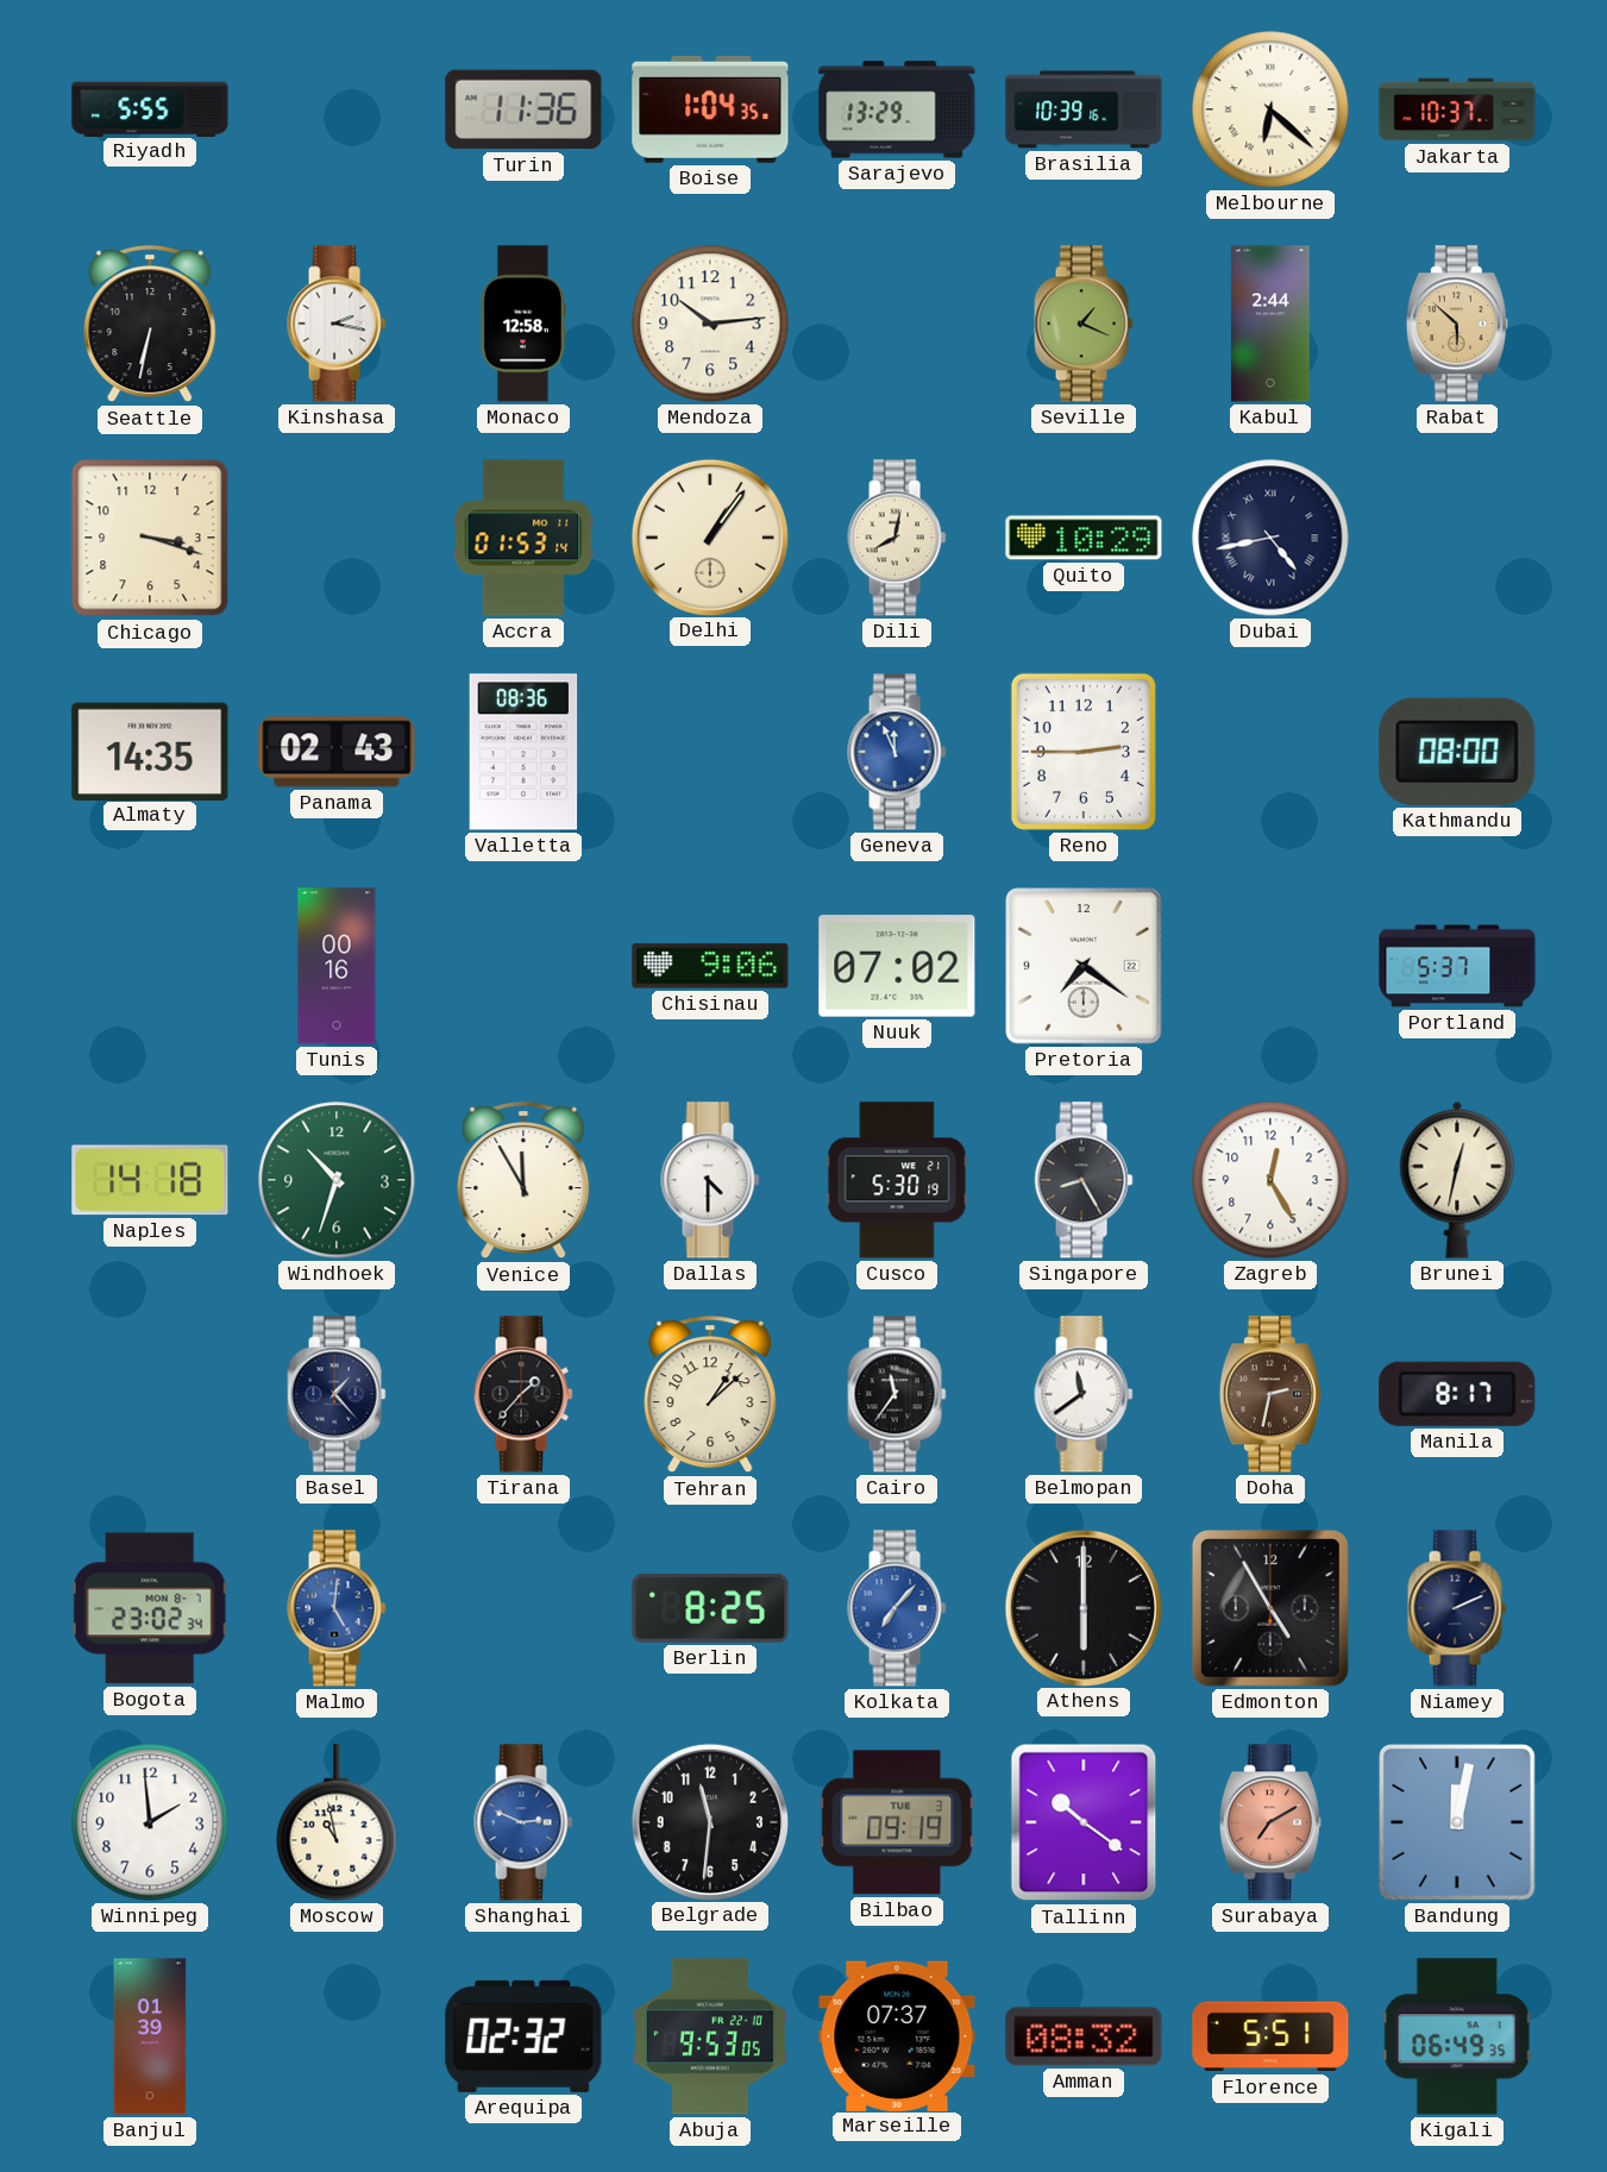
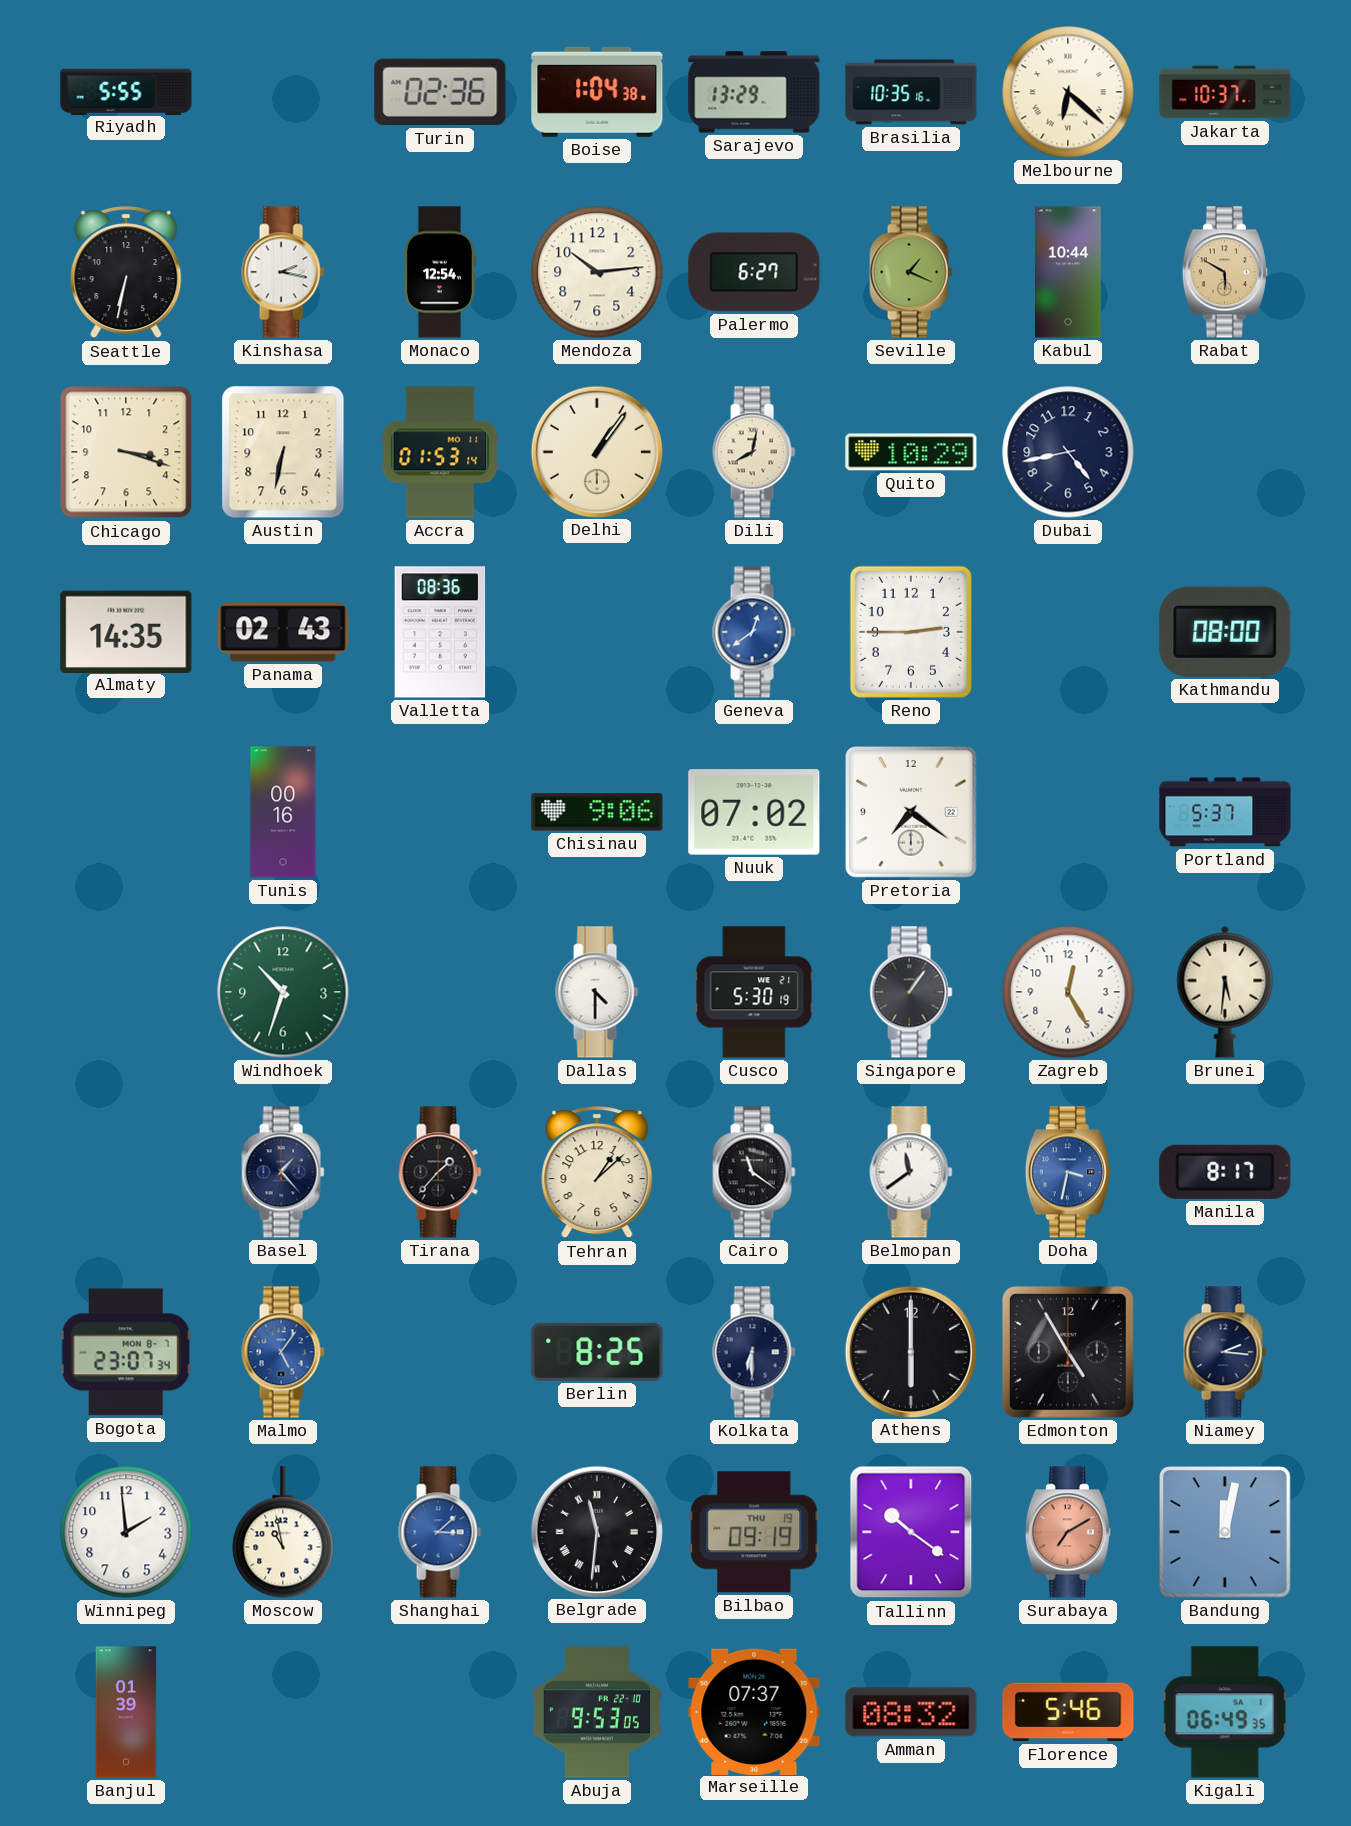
Turin: 11:36 -> 02:36
Boise: 1:04:35 -> 1:04:38
Brasilia: 10:39 -> 10:35
Monaco: 12:58 -> 12:54
Palermo: none -> 6:27
Kabul: 2:44 -> 10:44
Rabat: 5:52 -> 5:50
Austin: none -> 6:32
Dubai numerals: Roman -> Arabic
Geneva: 11:56 -> 12:39
Naples: 14:18 -> none
Venice: 11:55 -> none
Singapore: 8:25 -> 1:06
Brunei: 12:32 -> 5:31
Cairo: 11:36 -> 11:21
Doha: 2:32 -> 3:32
Doha dial: brown -> blue
Bogota: 23:02 -> 23:07
Malmo: 5:01 -> 5:06
Kolkata: 7:07 -> 6:30
Kolkata dial: blue -> navy
Niamey: 2:11 -> 2:16
Shanghai: 2:49 -> 3:08
Belgrade numerals: Arabic -> Roman
Bilbao date: TUE 3 -> THU 19
Arequipa: 02:32 -> none
Florence: 5:51 -> 5:46
